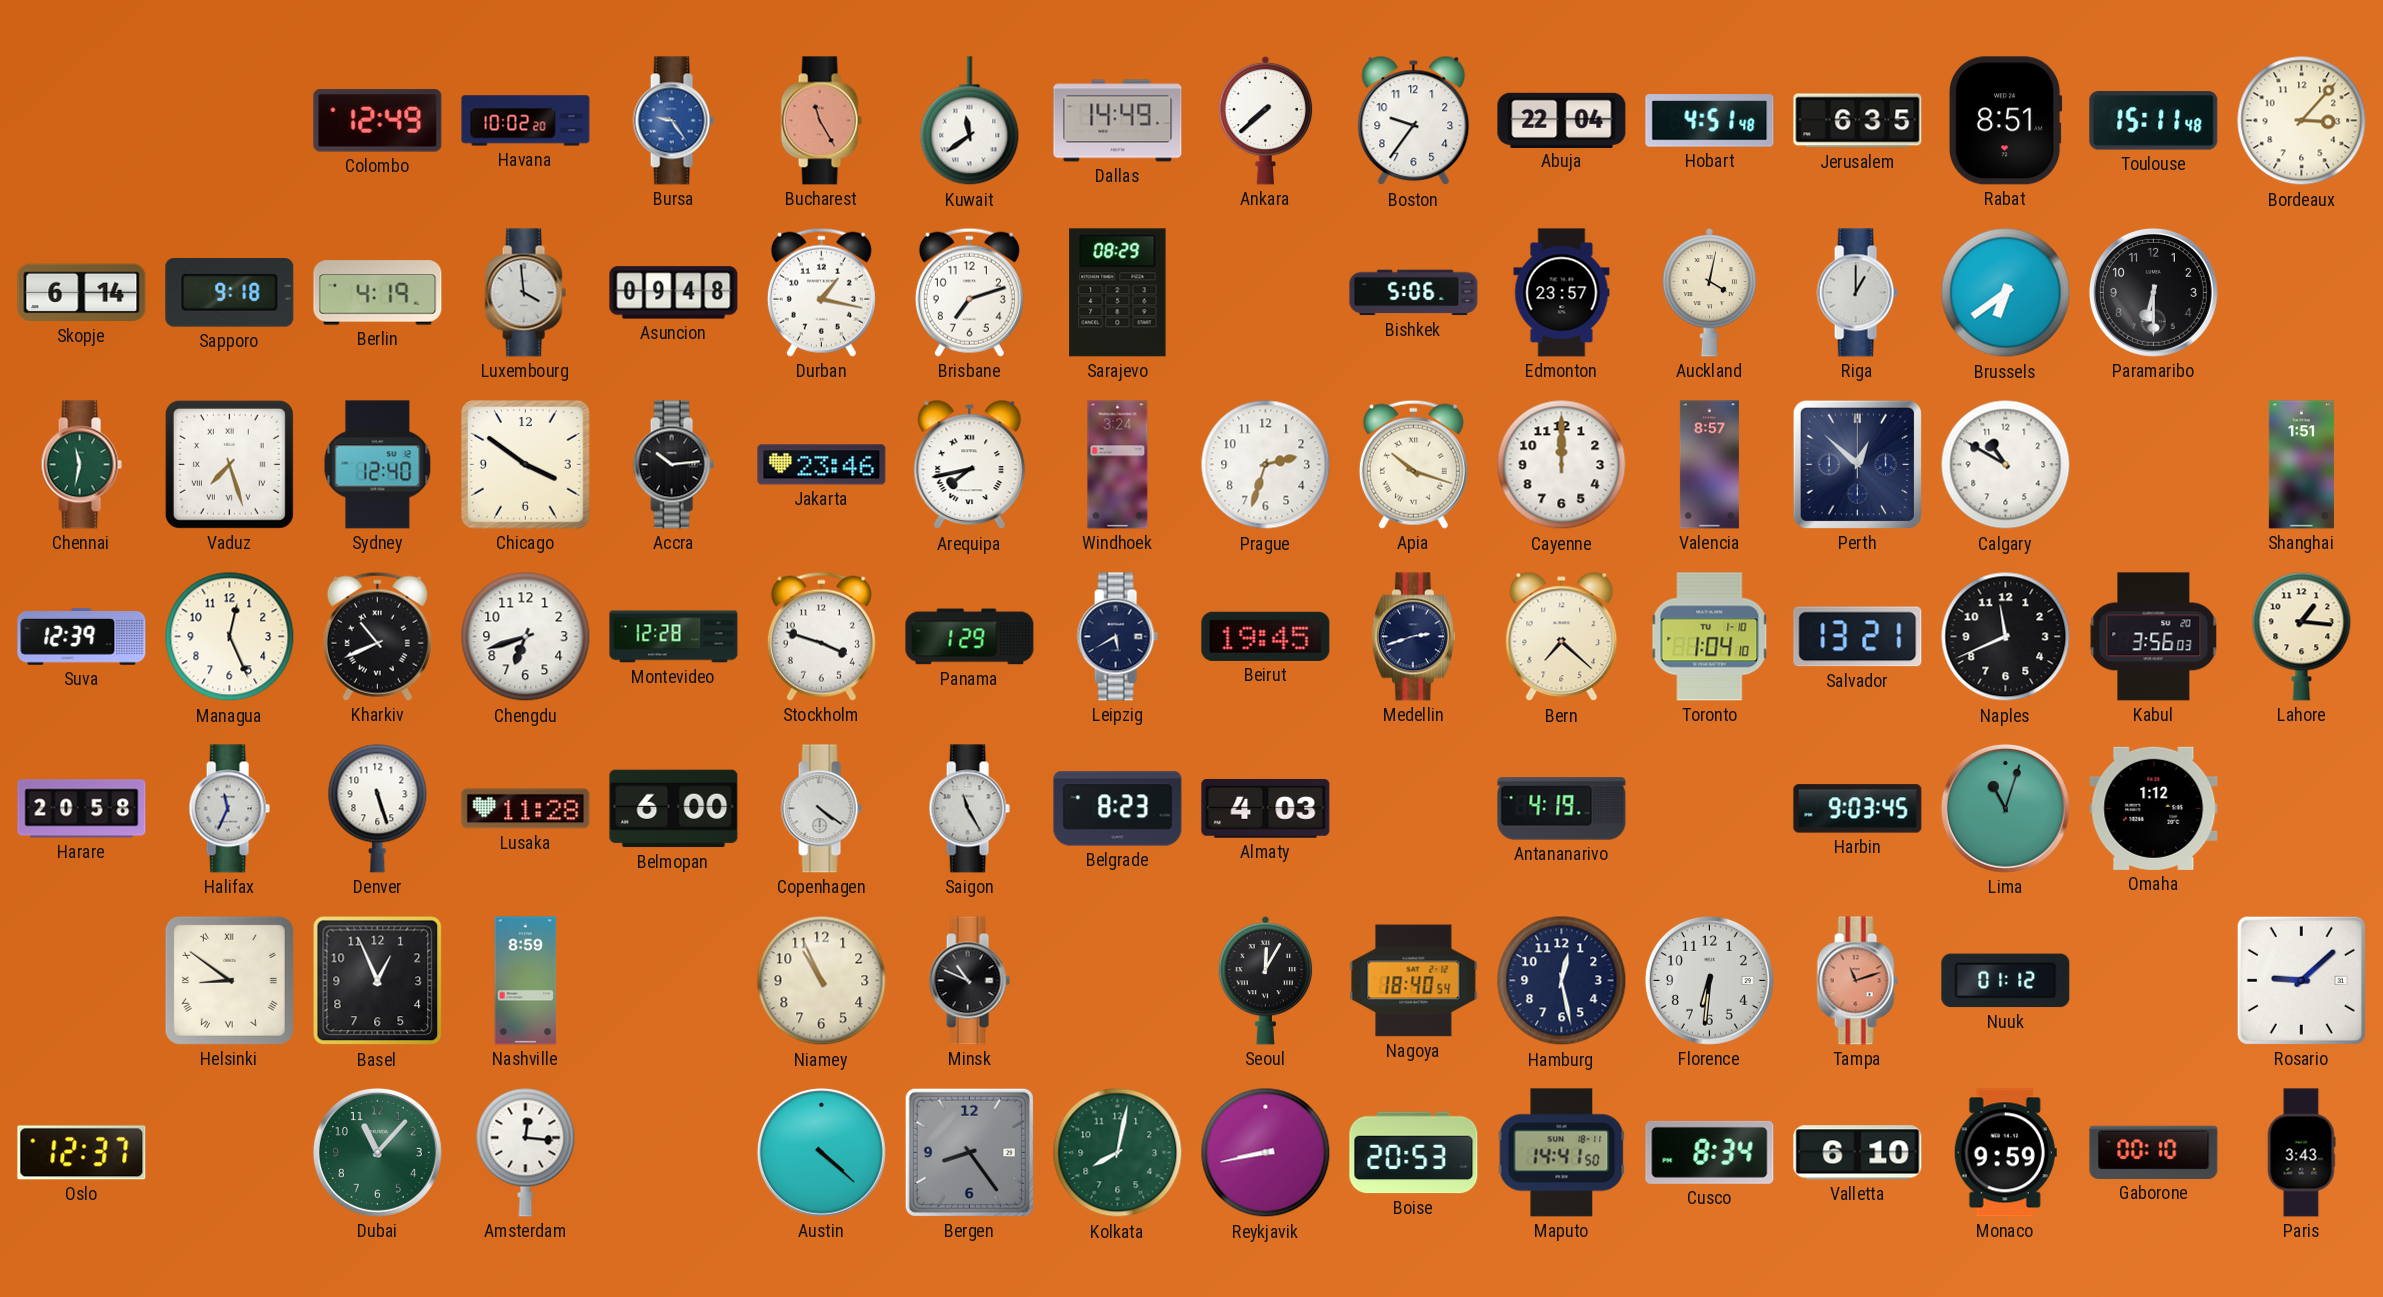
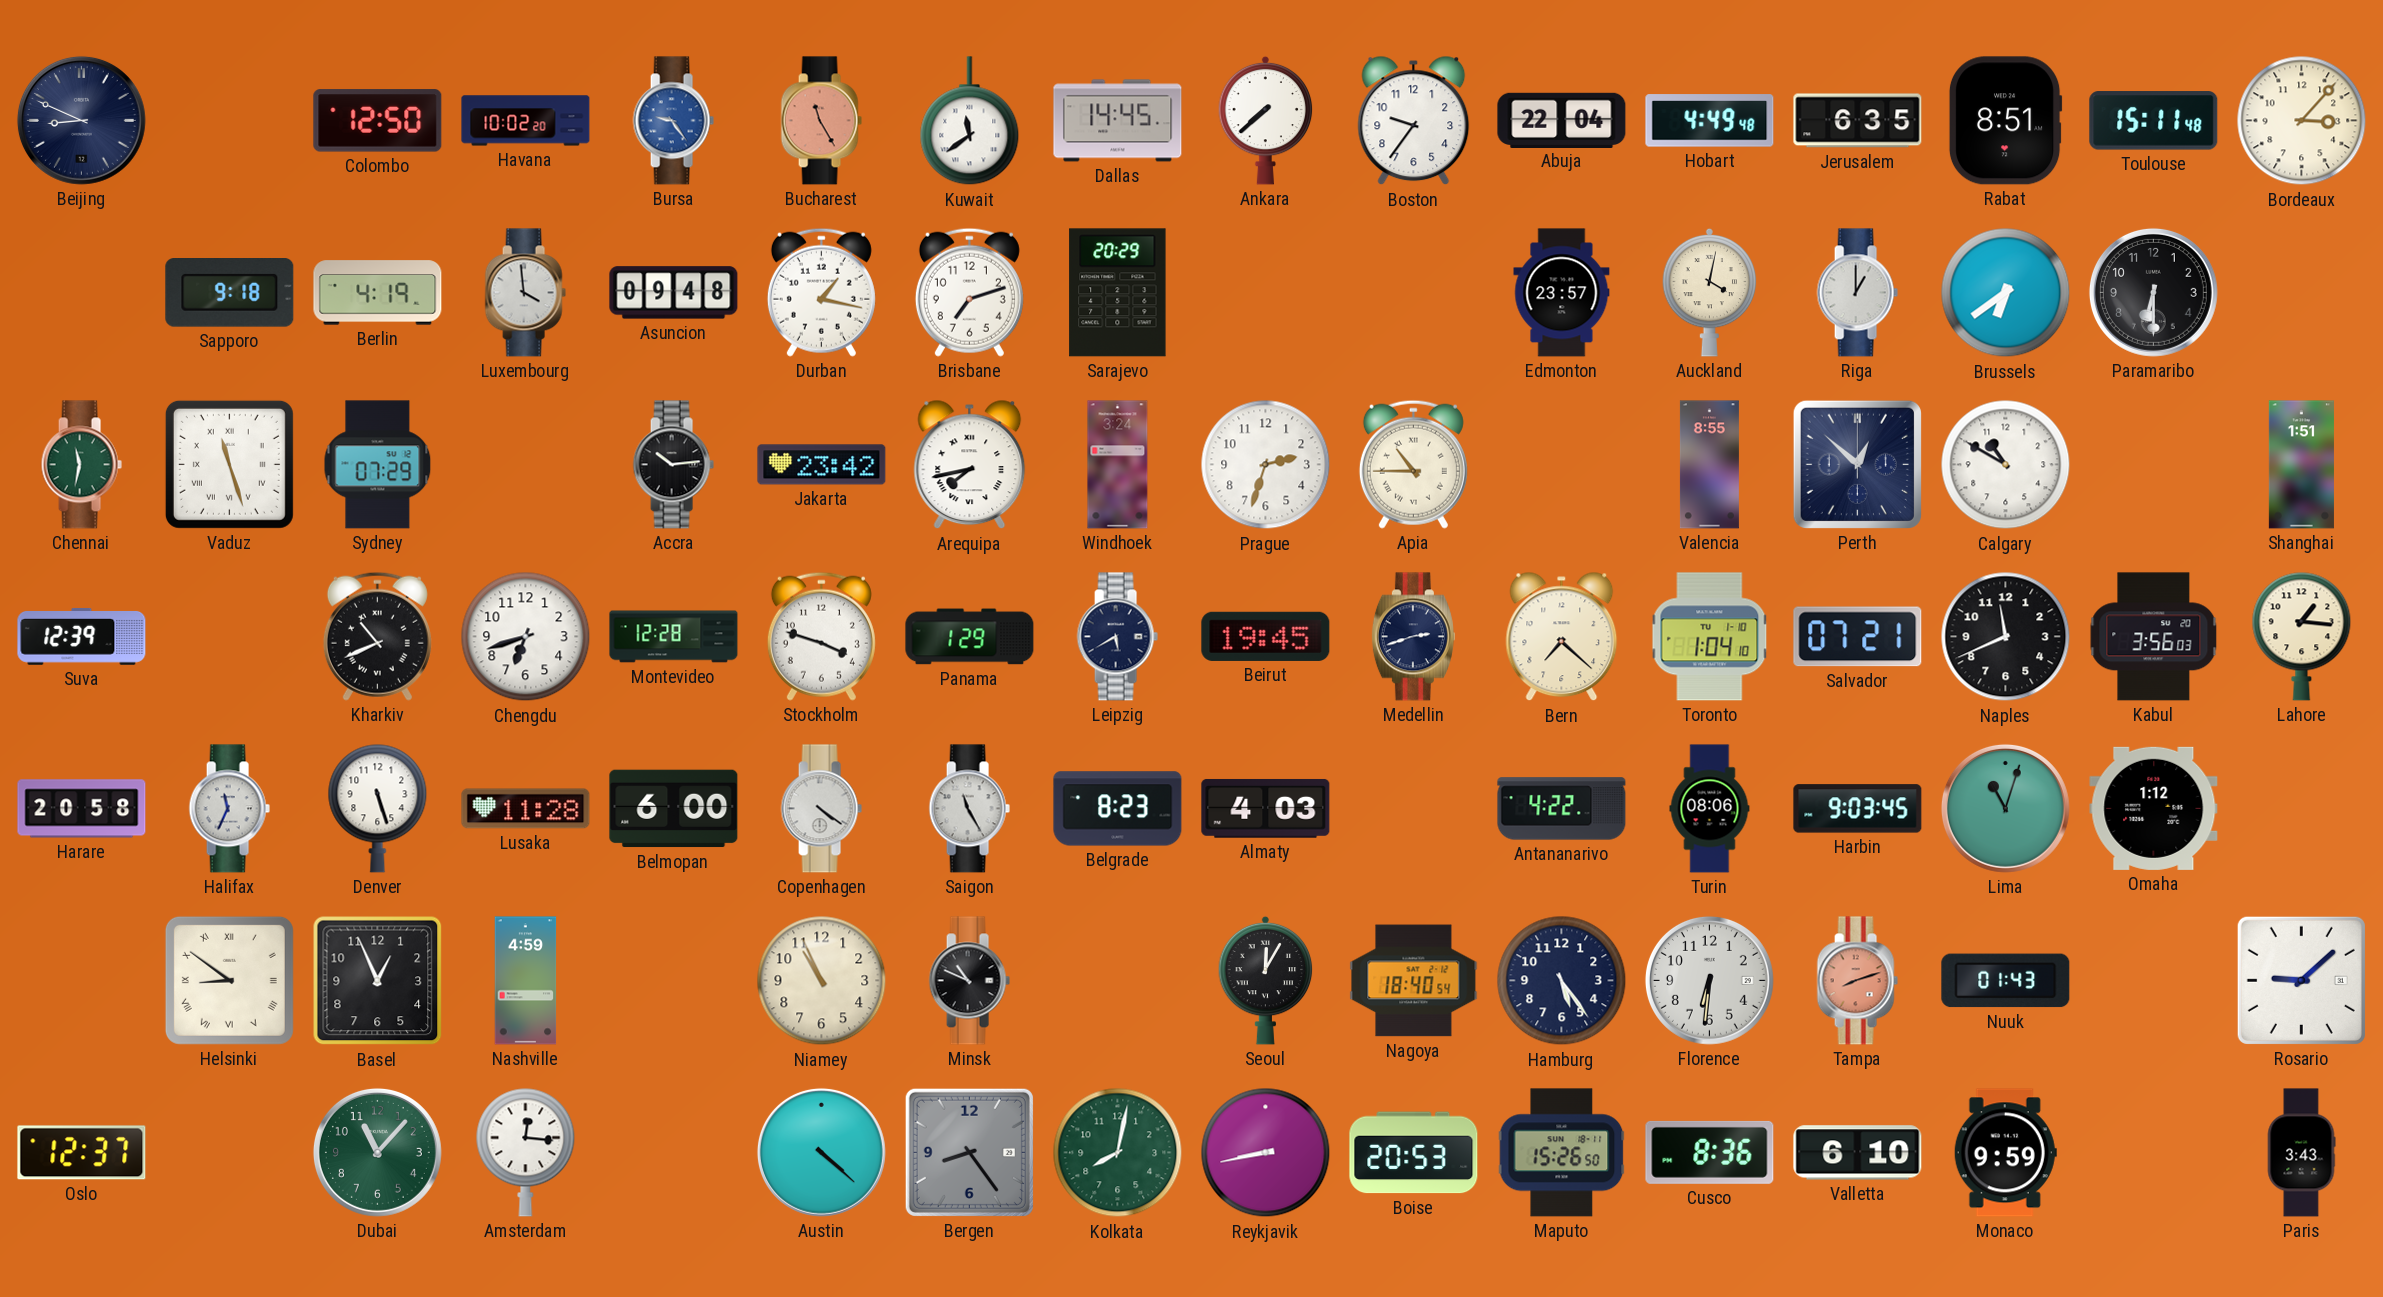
Beijing: none -> 8:49
Colombo: 12:49 -> 12:50
Dallas: 14:49 -> 14:45
Hobart: 4:51 -> 4:49
Skopje: 6:14 -> none
Sarajevo: 08:29 -> 20:29
Bishkek: 5:06 -> none
Vaduz: 7:27 -> 11:27
Sydney: 12:40 -> 07:29
Chicago: 3:51 -> none
Jakarta: 23:46 -> 23:42
Apia: 10:18 -> 10:45
Cayenne: 12:00 -> none
Valencia: 8:57 -> 8:55
Managua: 12:26 -> none
Salvador: 13:21 -> 07:21
Antananarivo: 4:19 -> 4:22
Turin: none -> 08:06
Nashville: 8:59 -> 4:59
Hamburg: 12:28 -> 5:24
Tampa: 11:12 -> 8:12
Nuuk: 01:12 -> 01:43
Maputo: 14:41 -> 15:26
Cusco: 8:34 -> 8:36
Gaborone: 00:10 -> none
